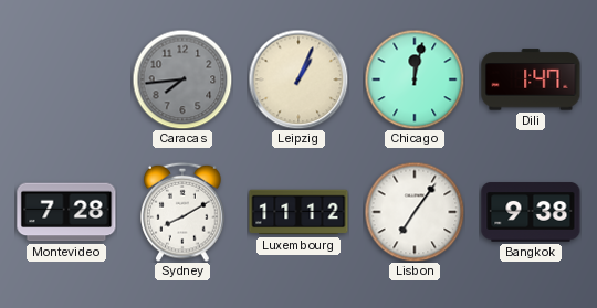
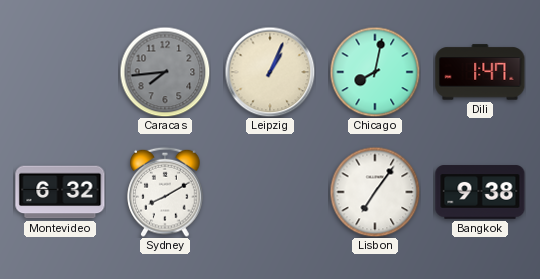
Chicago: 12:02 -> 8:02
Montevideo: 7:28 -> 6:32
Luxembourg: 11:12 -> none
